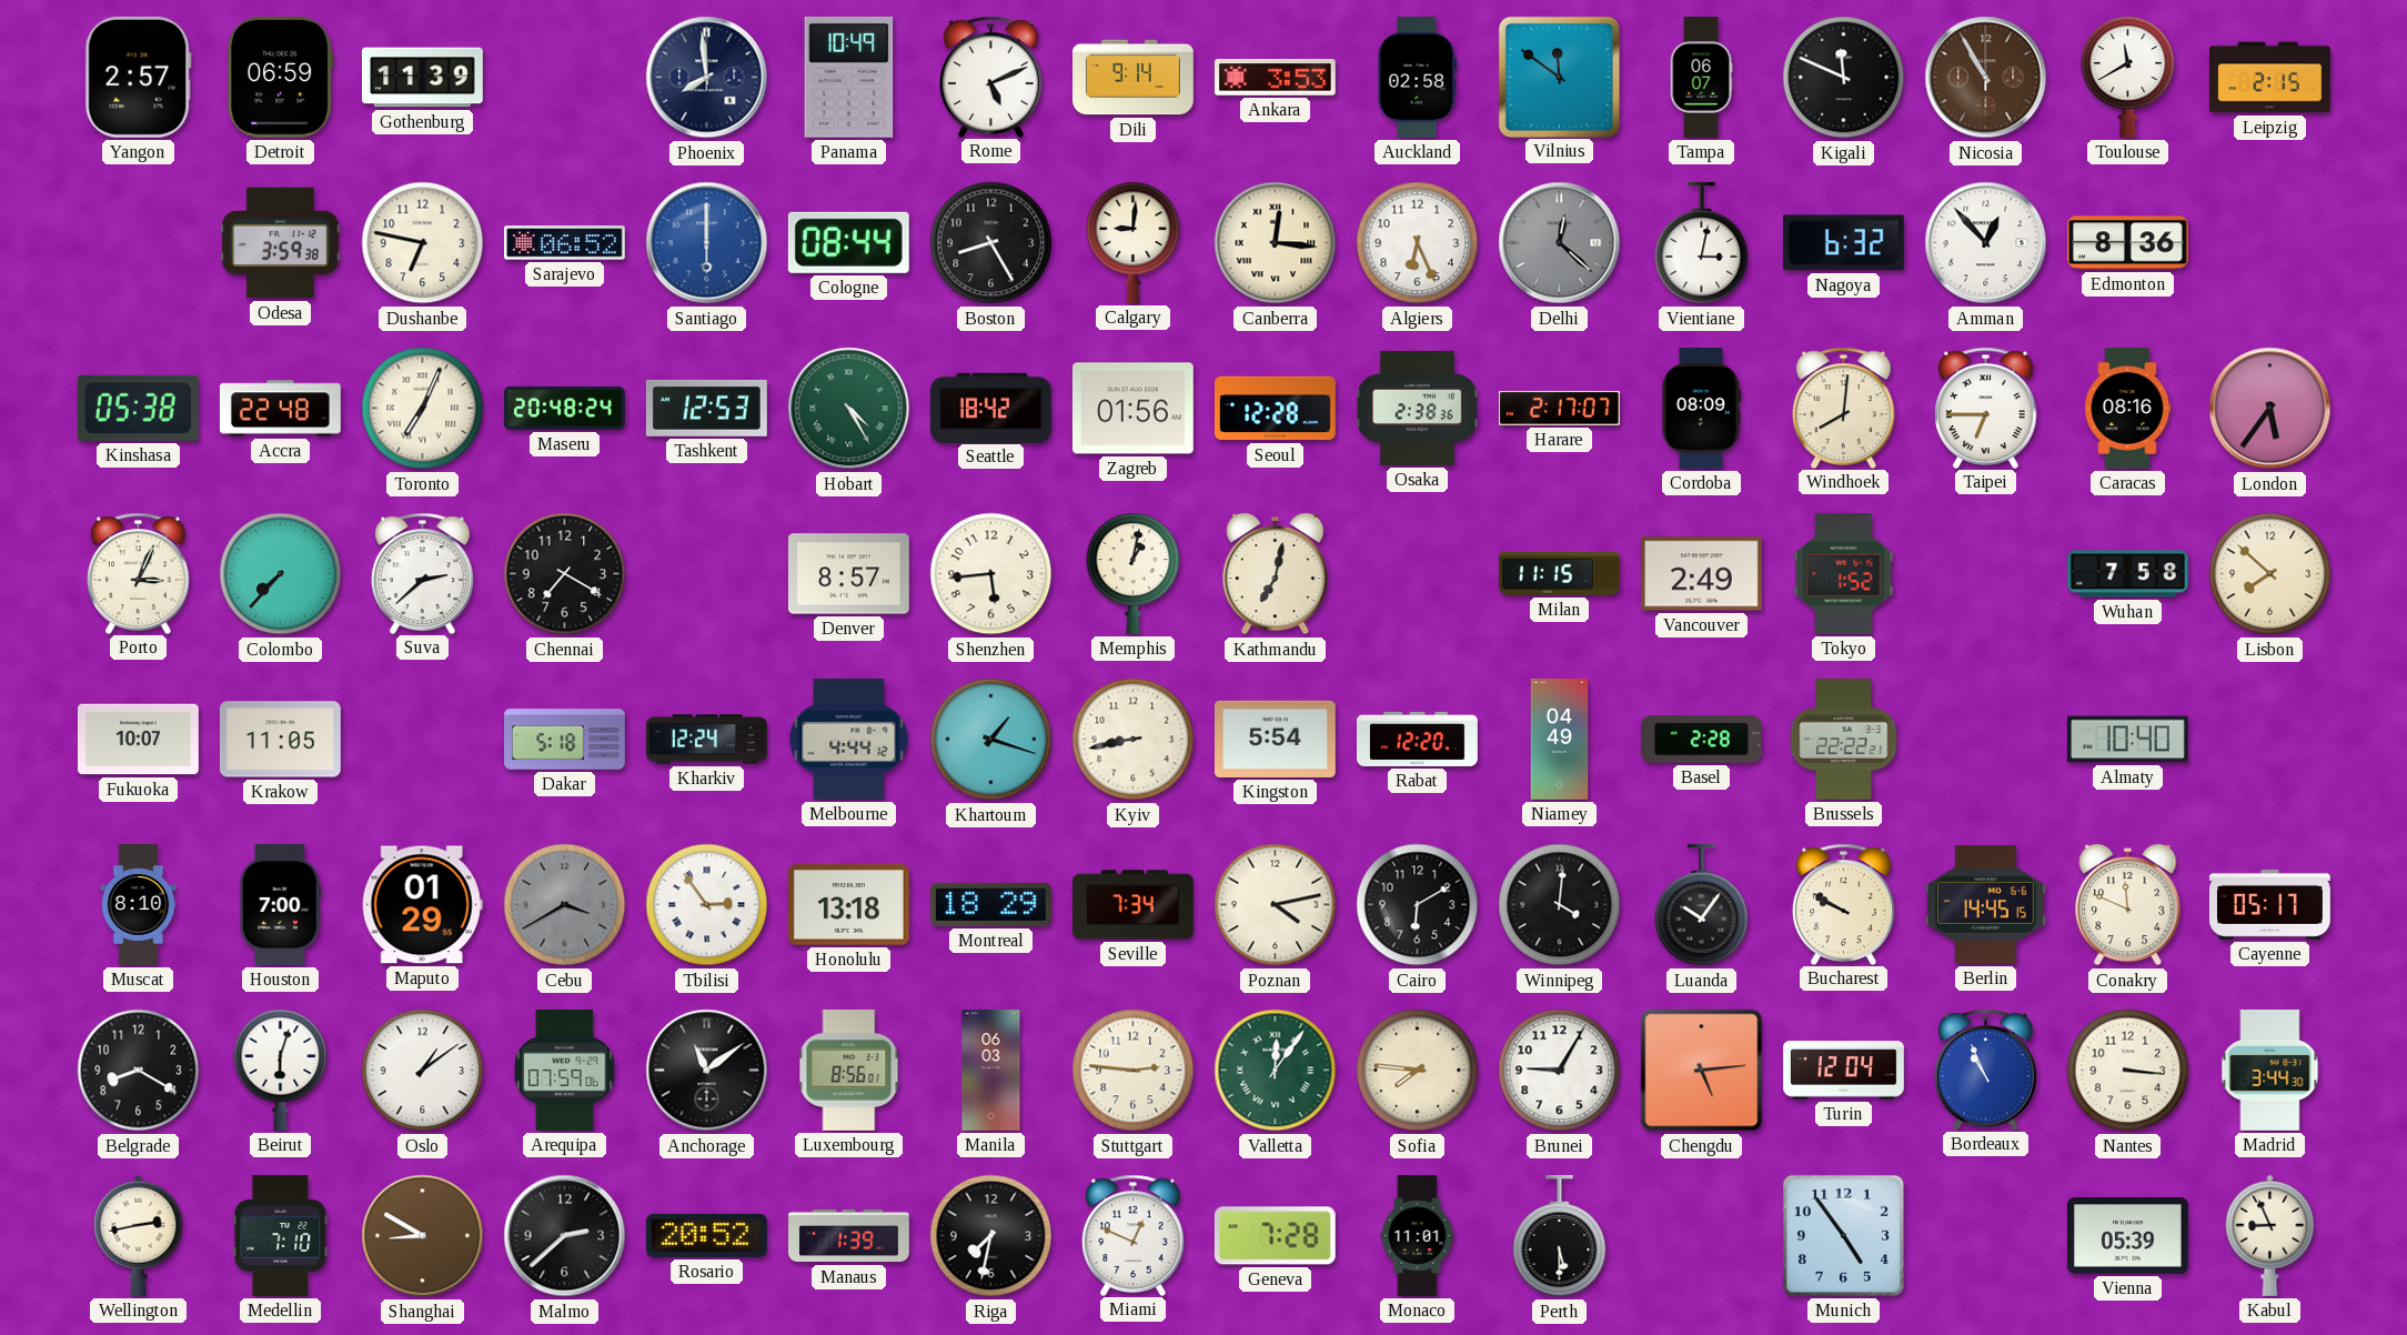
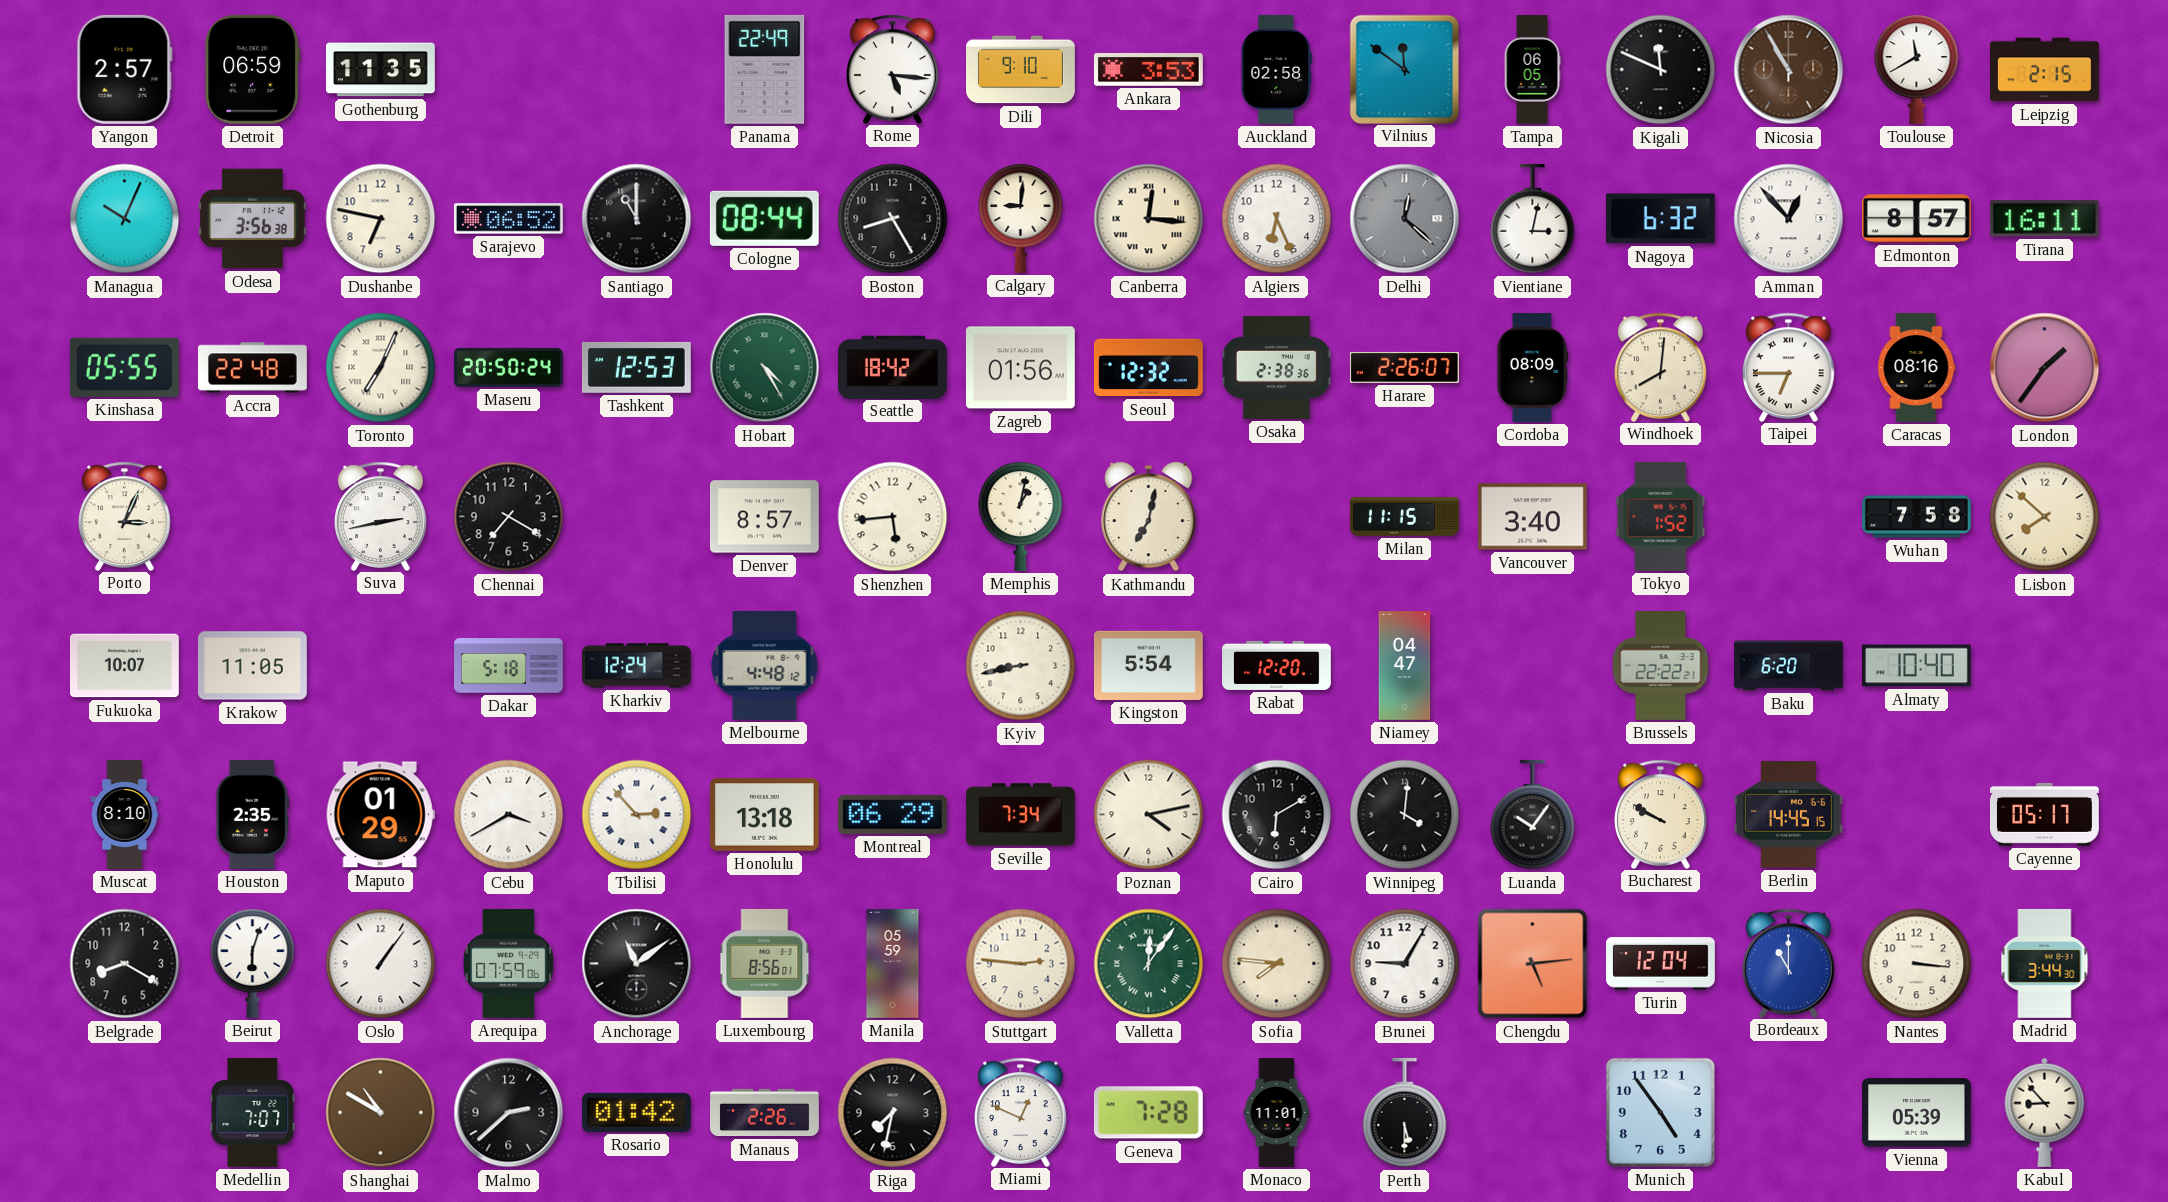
Gothenburg: 11:39 -> 11:35
Phoenix: 7:59 -> none
Panama: 10:49 -> 22:49
Rome: 5:11 -> 5:16
Dili: 9:14 -> 9:10
Tampa: 06:07 -> 06:05
Managua: none -> 10:04
Odesa: 3:59 -> 3:56
Santiago: 6:00 -> 11:00
Santiago dial: blue -> black
Edmonton: 8:36 -> 8:57
Tirana: none -> 16:11
Kinshasa: 05:38 -> 05:55
Maseru: 20:48 -> 20:50
Seoul: 12:28 -> 12:32
Harare: 2:17 -> 2:26
London: 5:36 -> 1:36
Colombo: 7:37 -> none
Suva: 2:38 -> 2:43
Vancouver: 2:49 -> 3:40
Melbourne: 4:44 -> 4:48
Khartoum: 1:18 -> none
Niamey: 04:49 -> 04:47
Basel: 2:28 -> none
Baku: none -> 6:20
Houston: 7:00 -> 2:35
Cebu dial: grey -> white
Tbilisi: 2:54 -> 2:53
Montreal: 18:29 -> 06:29
Conakry: 11:49 -> none
Oslo: 1:09 -> 1:06
Manila: 06:03 -> 05:59
Bordeaux: 10:56 -> 11:00
Wellington: 2:43 -> none
Medellin: 7:10 -> 7:07
Shanghai: 8:50 -> 10:50
Rosario: 20:52 -> 01:42
Manaus: 1:39 -> 2:26
Kabul: 8:56 -> 8:53
